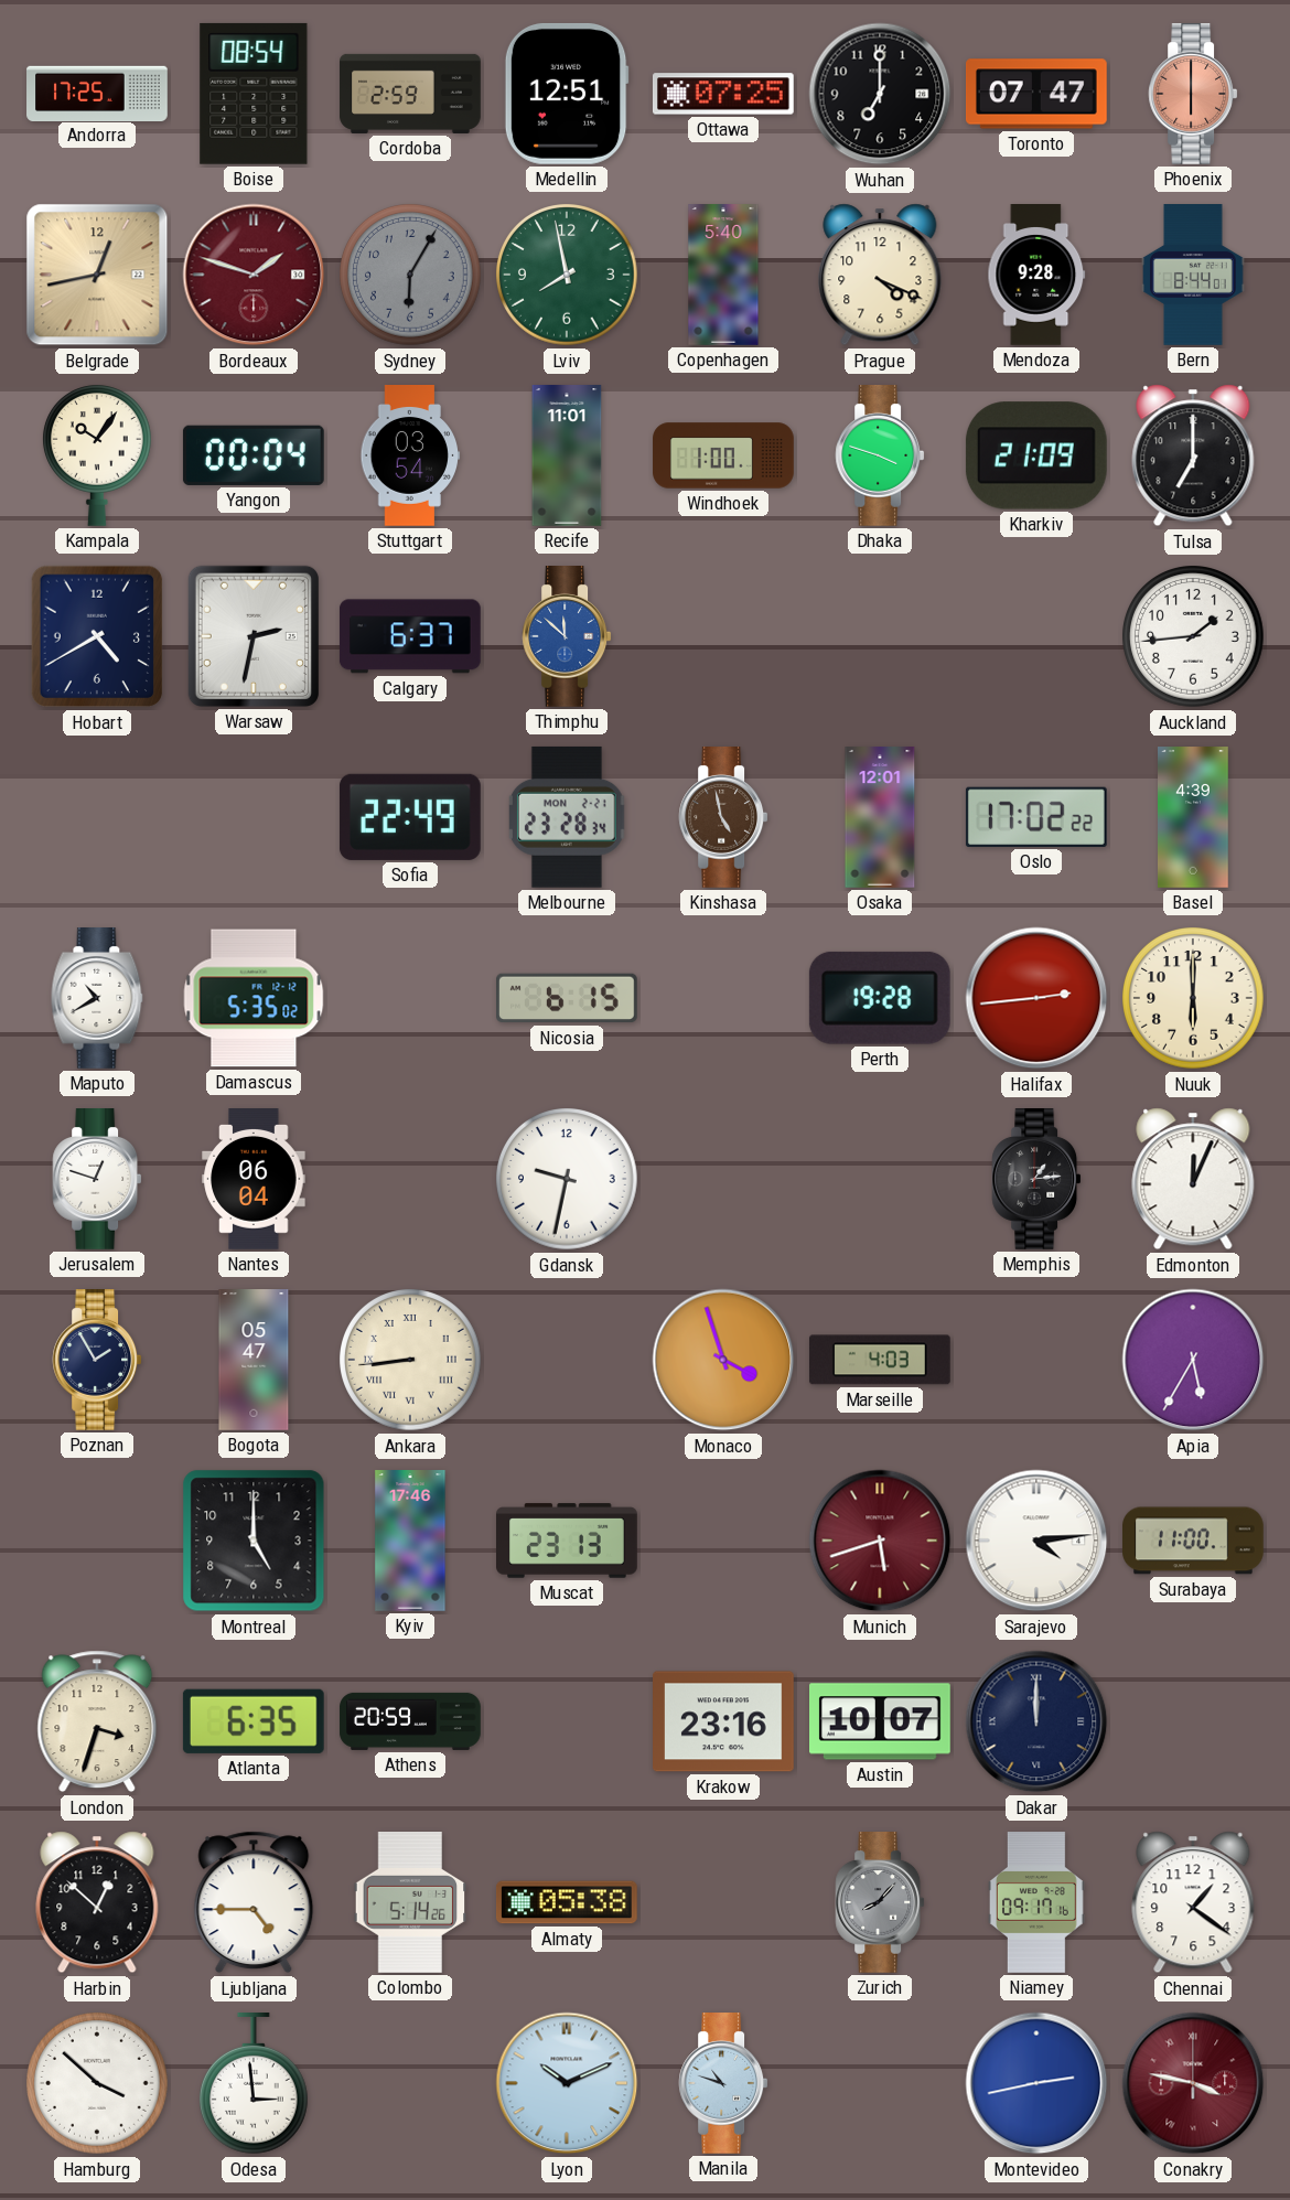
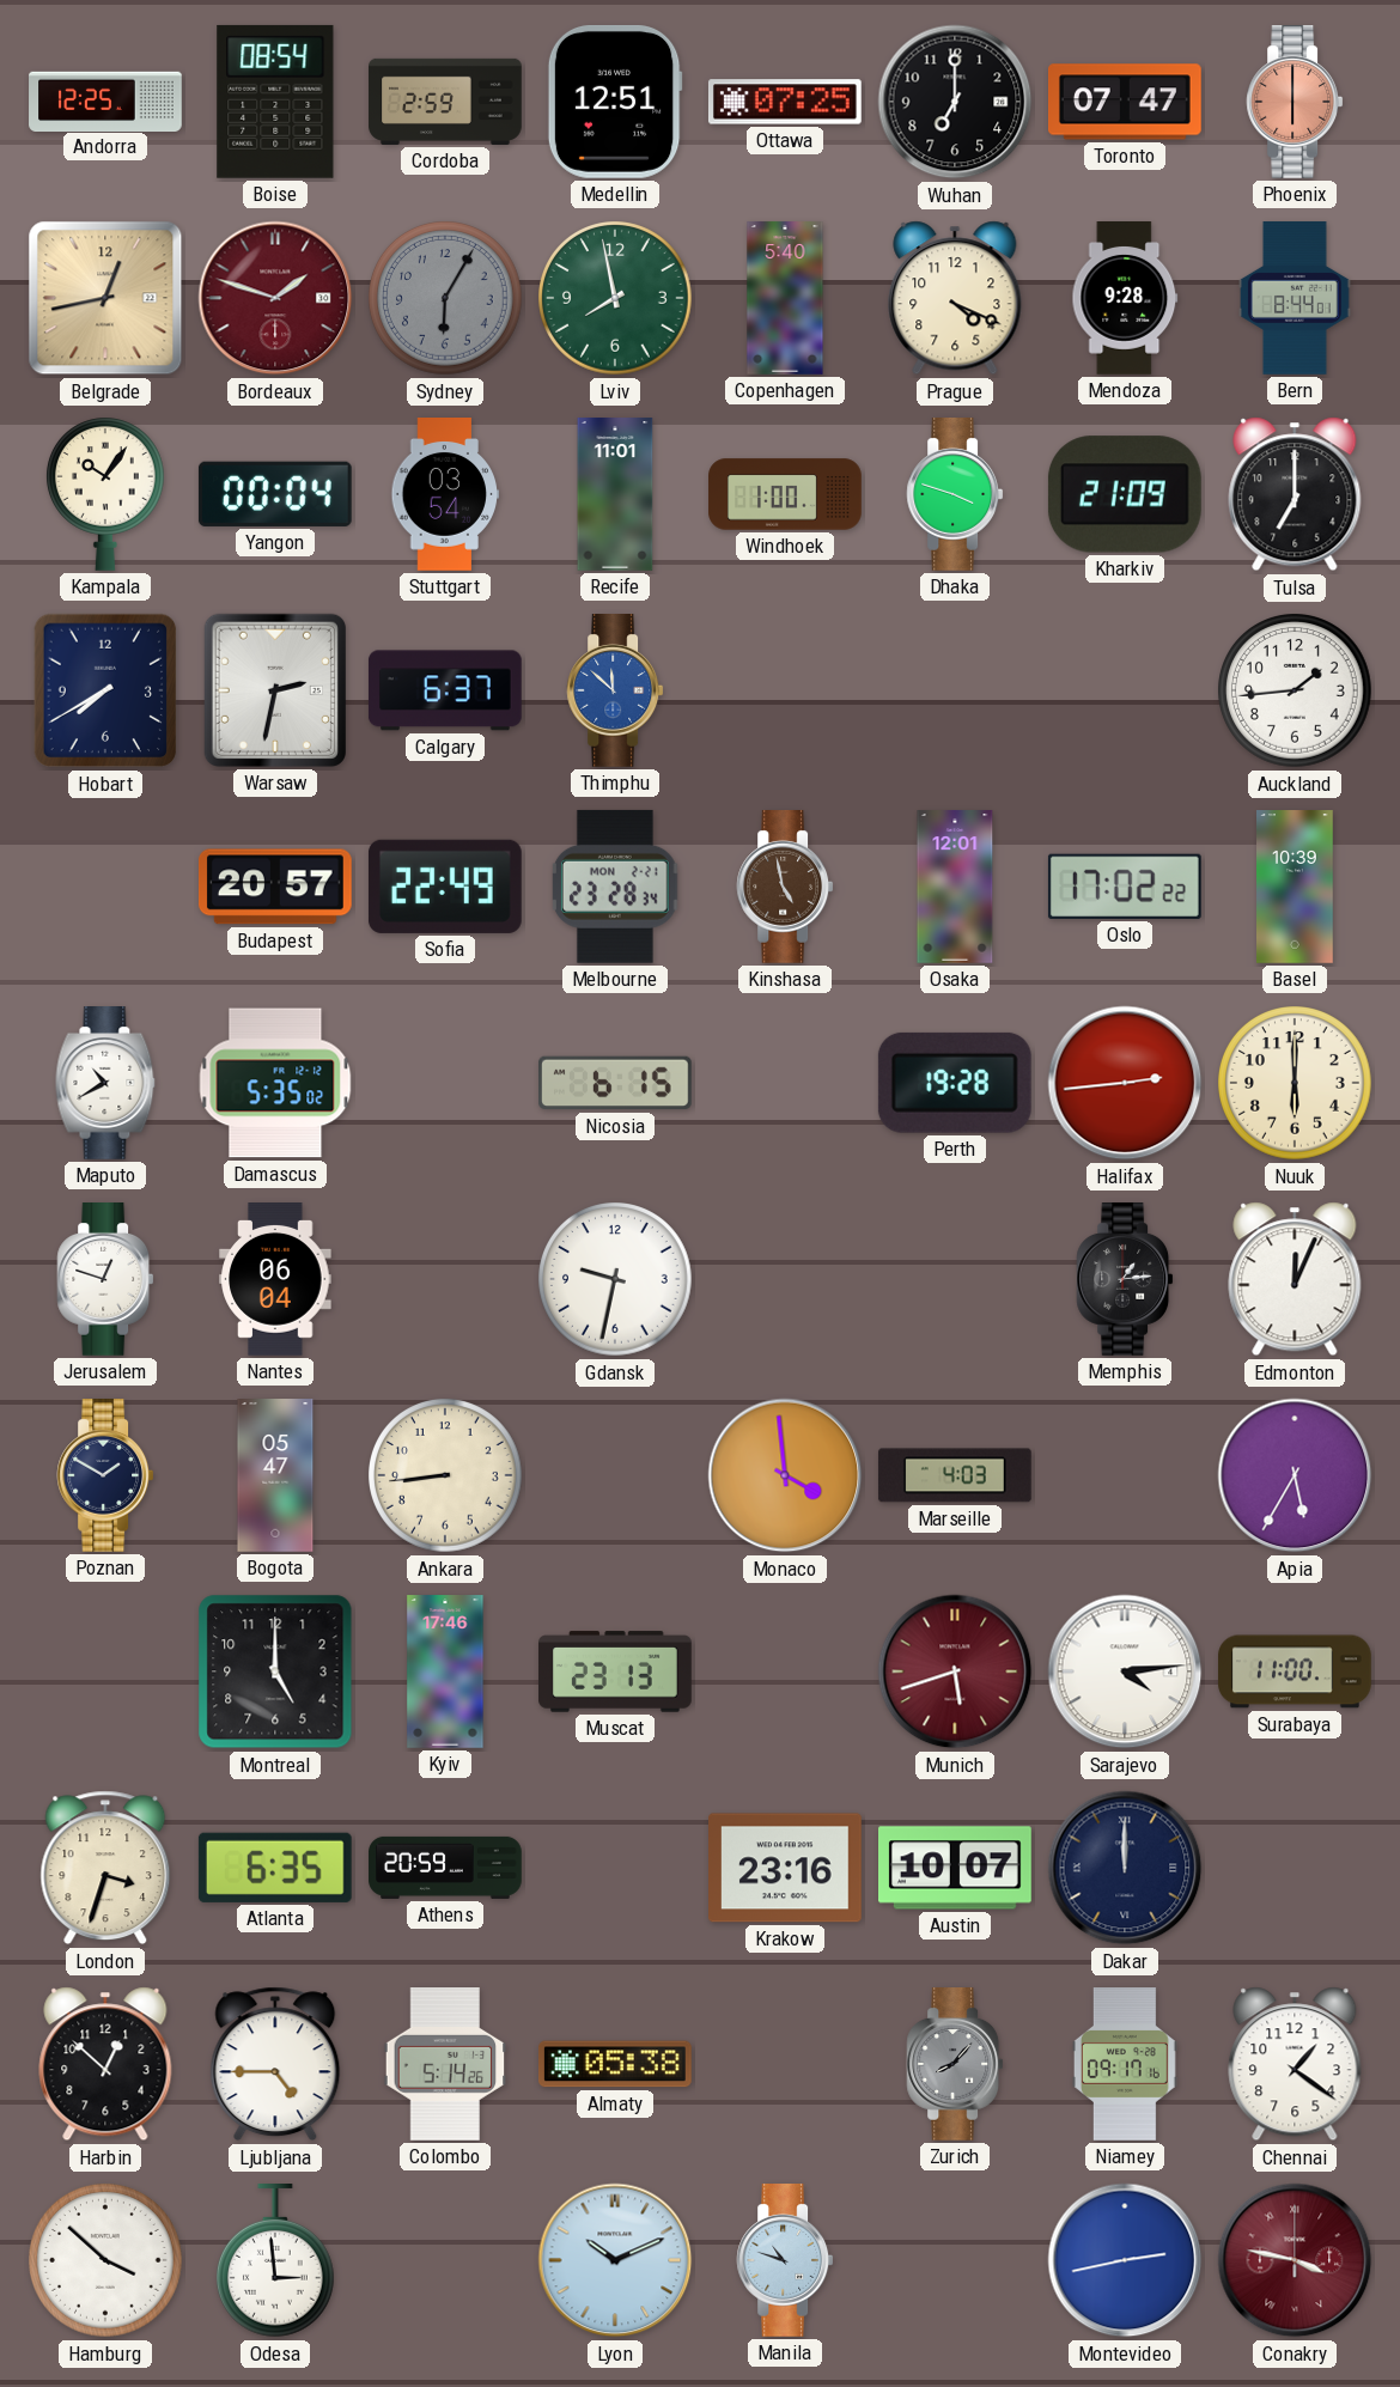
Andorra: 17:25 -> 12:25
Hobart: 4:40 -> 7:40
Budapest: none -> 20:57
Basel: 4:39 -> 10:39
Poznan: 1:55 -> 1:50
Ankara numerals: Roman -> Arabic
Monaco: 3:57 -> 3:59
